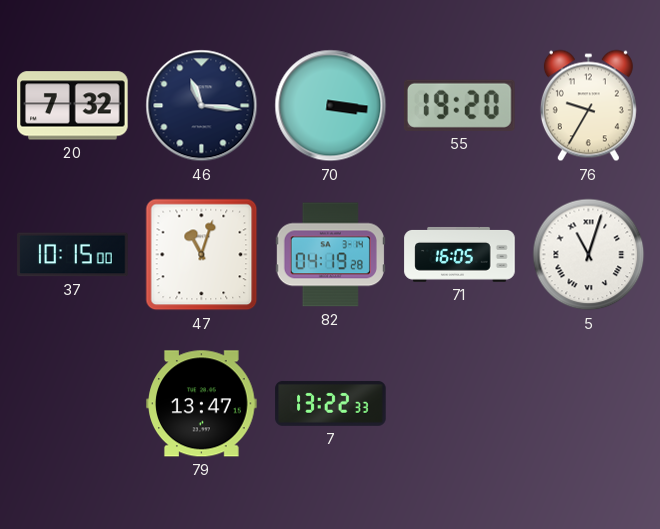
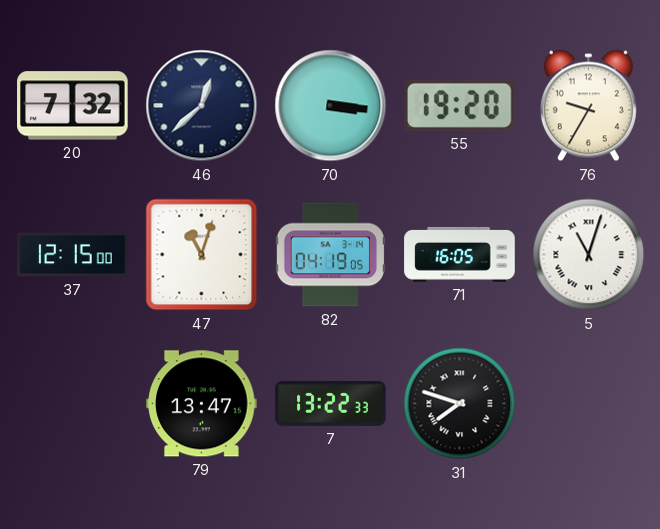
46: 11:16 -> 12:38
37: 10:15 -> 12:15
82: 04:19:28 -> 04:19:05
31: none -> 7:48
